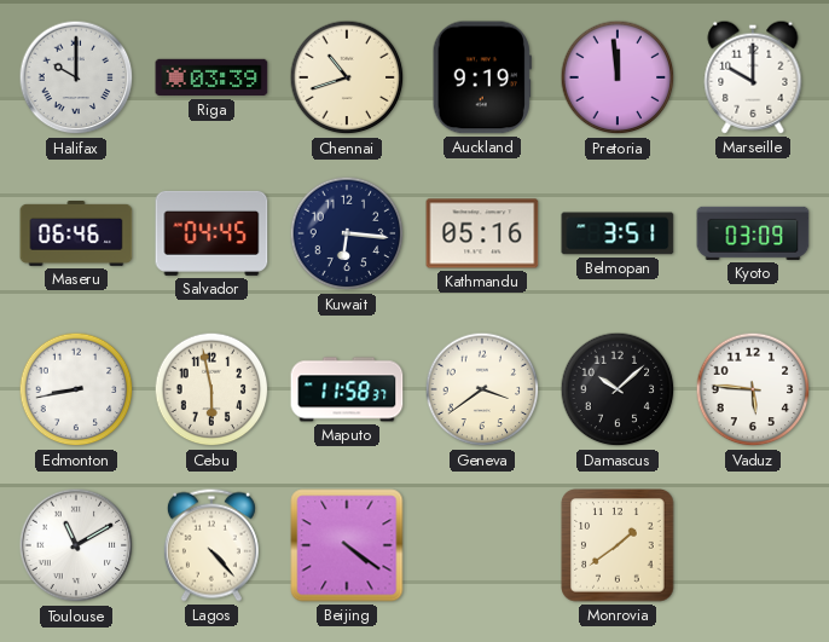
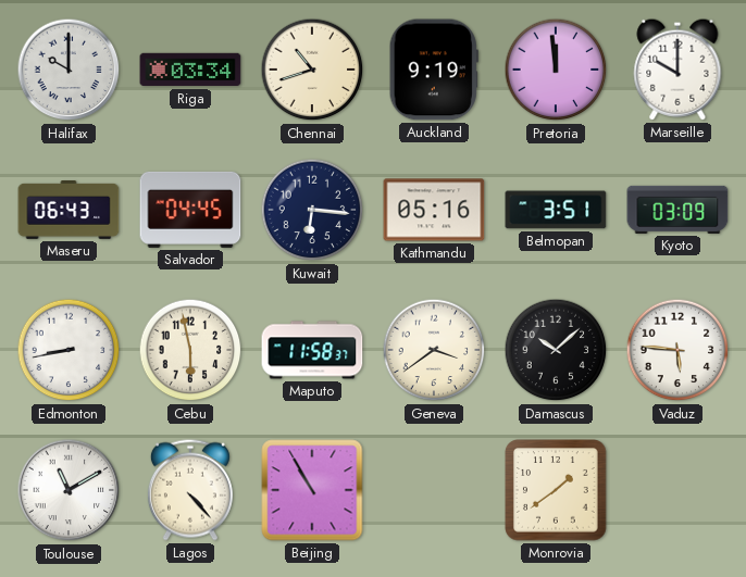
Riga: 03:39 -> 03:34
Maseru: 06:46 -> 06:43
Beijing: 4:21 -> 10:55
